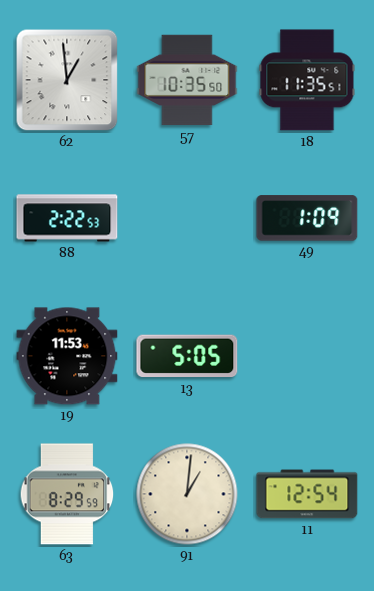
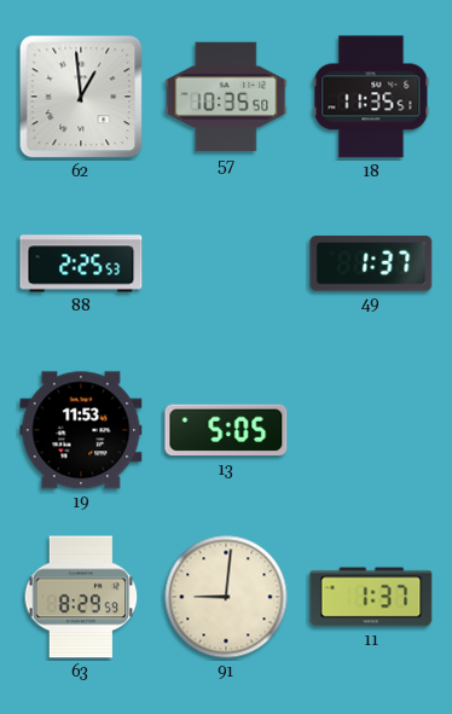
88: 2:22 -> 2:25
49: 1:09 -> 1:37
91: 1:01 -> 9:01
11: 12:54 -> 1:37
